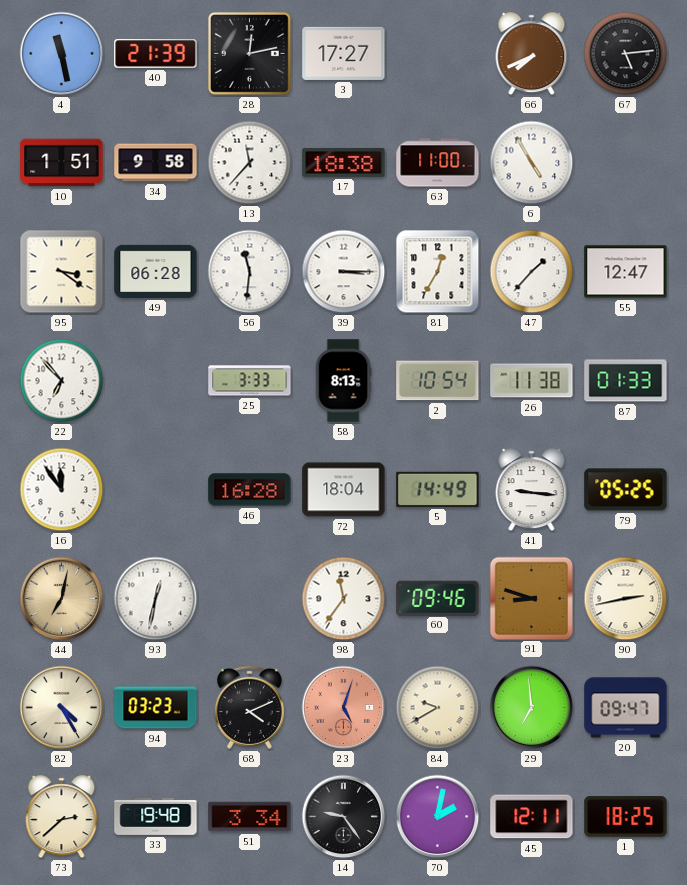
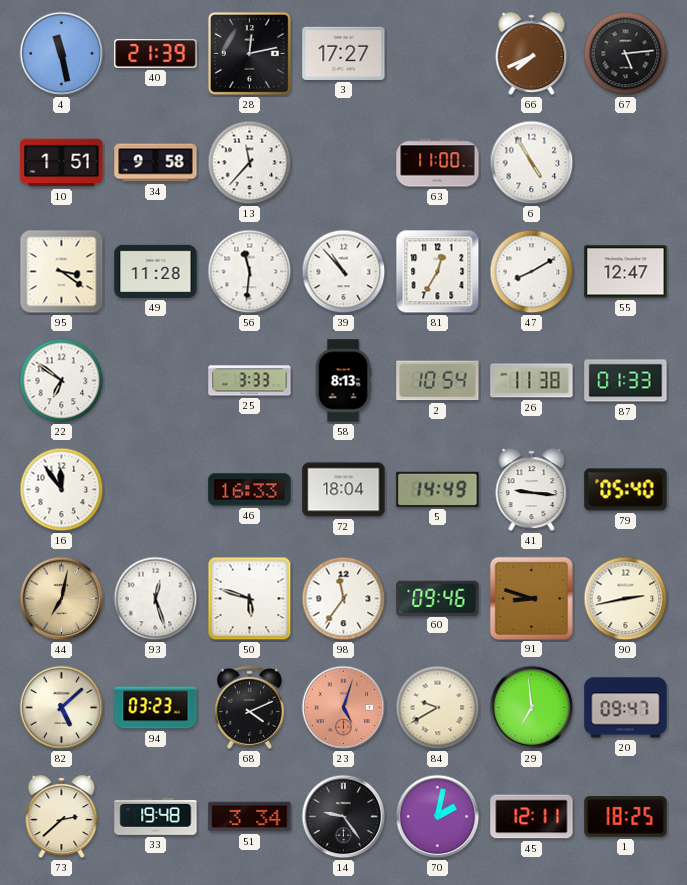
17: 18:38 -> none
49: 06:28 -> 11:28
39: 3:15 -> 10:53
47: 1:37 -> 8:10
22: 6:53 -> 6:51
46: 16:28 -> 16:33
79: 05:25 -> 05:40
93: 12:32 -> 12:27
50: none -> 5:48
82: 4:25 -> 5:08
